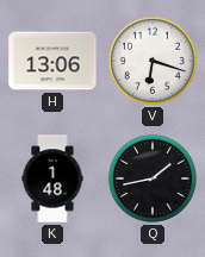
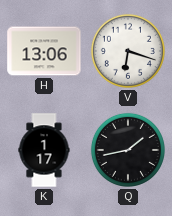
K: 1:48 -> 1:17
